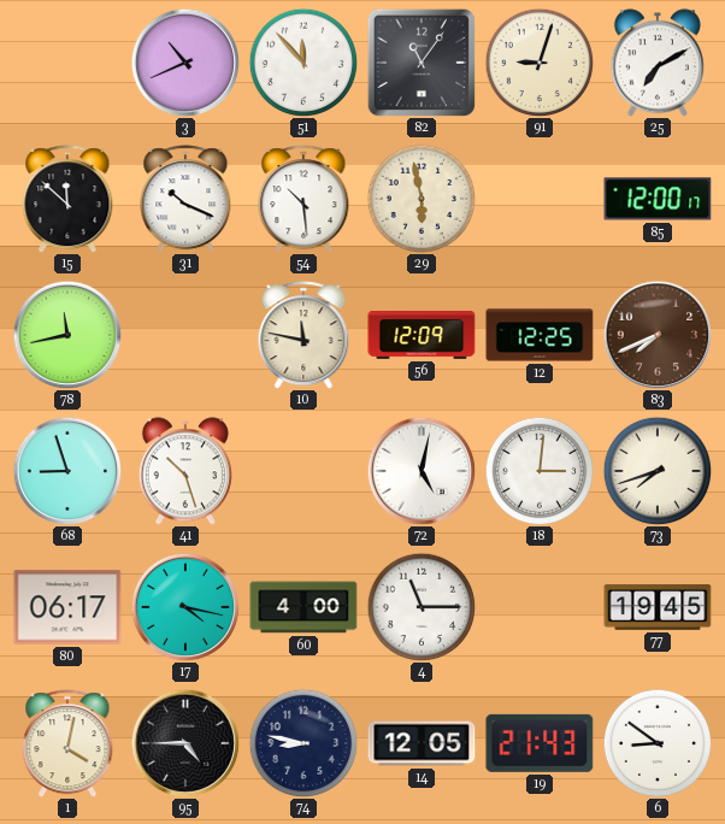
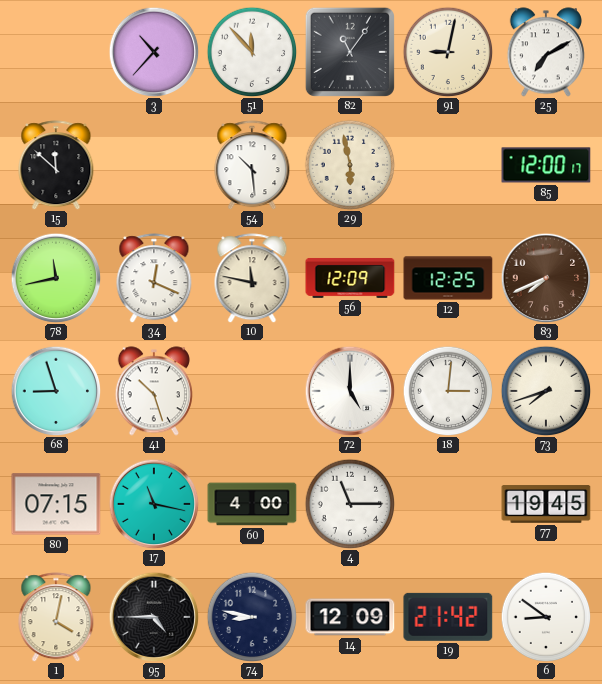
3: 10:41 -> 10:37
91: 9:03 -> 9:02
31: 10:19 -> none
34: none -> 12:19
72: 5:02 -> 5:00
80: 06:17 -> 07:15
17: 4:17 -> 11:17
14: 12:05 -> 12:09
19: 21:43 -> 21:42
